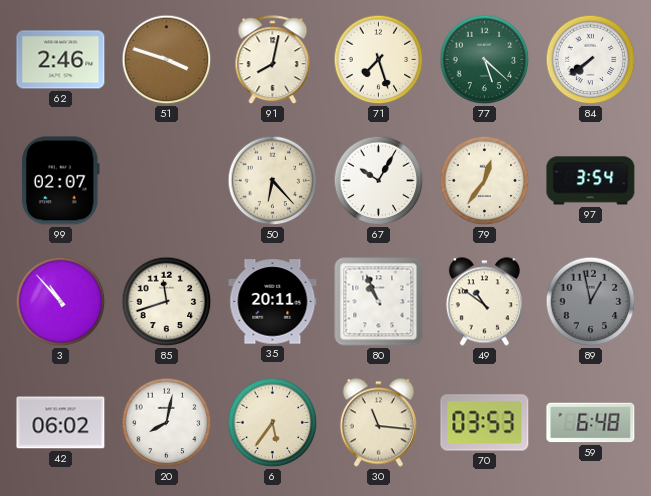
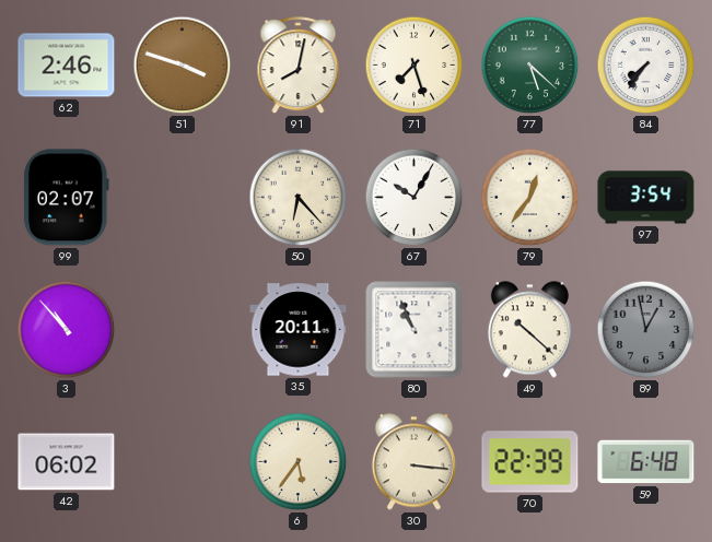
84: 7:39 -> 7:36
85: 11:42 -> none
49: 10:51 -> 10:22
20: 8:02 -> none
30: 11:16 -> 3:16
70: 03:53 -> 22:39
